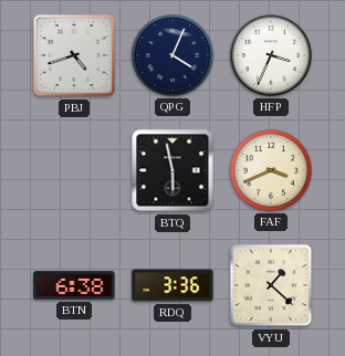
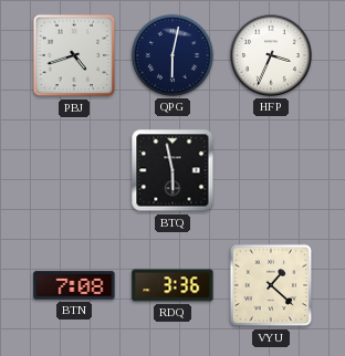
QPG: 4:04 -> 6:02
FAF: 3:41 -> none
BTN: 6:38 -> 7:08
